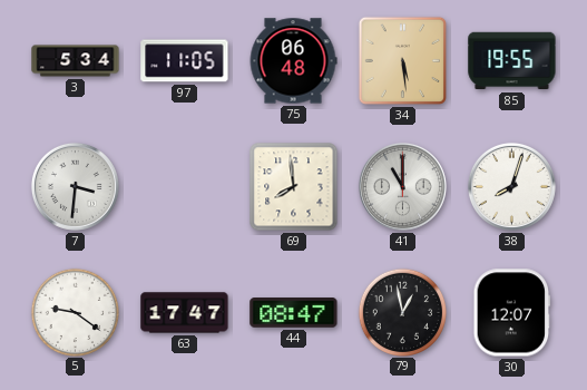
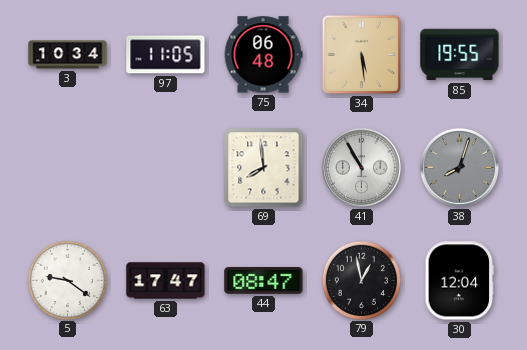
3: 5:34 -> 10:34
7: 3:31 -> none
41: 11:00 -> 10:55
38 dial: white -> grey
30: 12:07 -> 12:04
